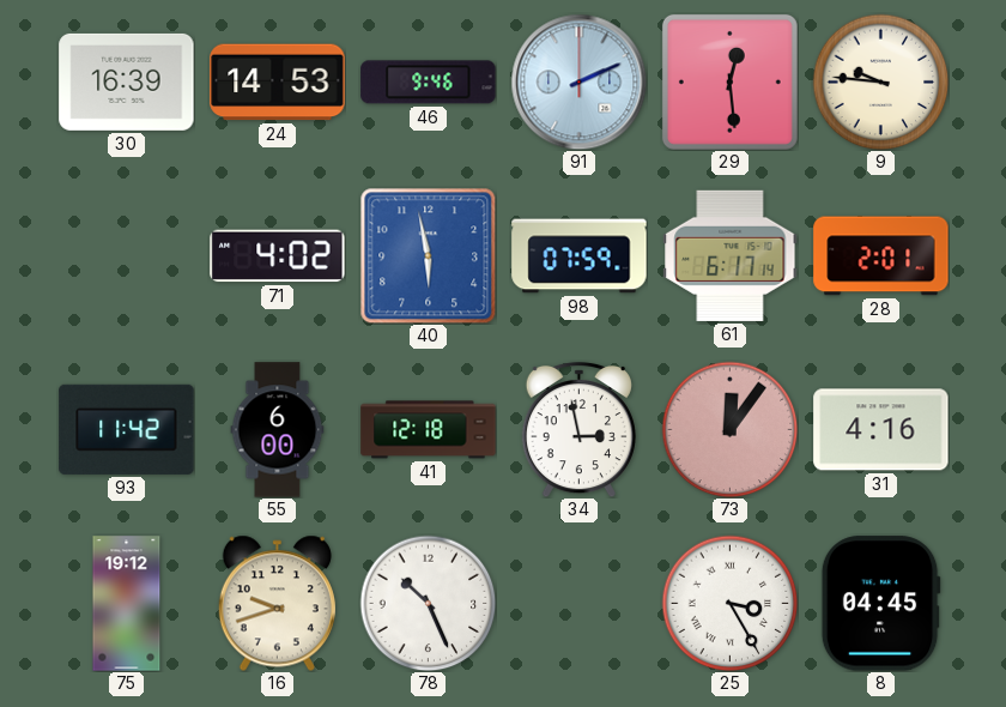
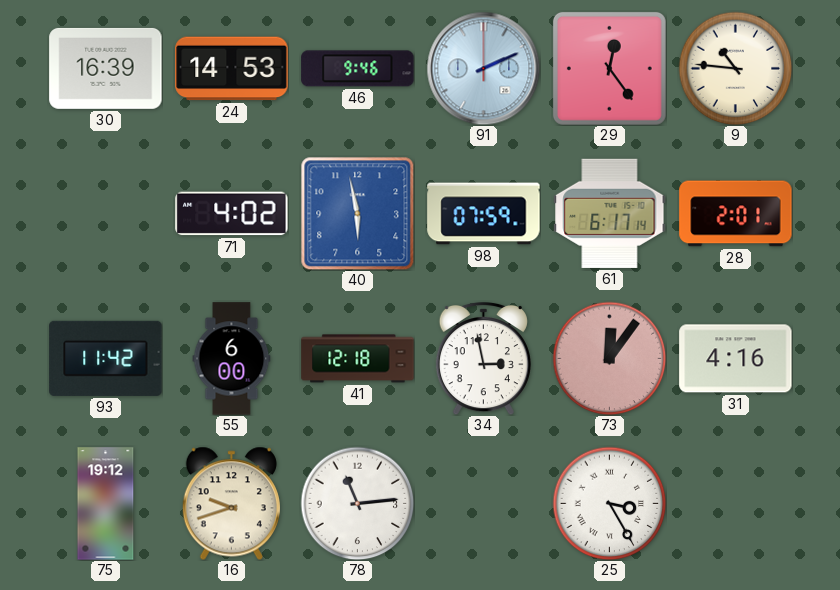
29: 12:29 -> 12:24
9: 9:46 -> 10:46
78: 10:26 -> 11:14
8: 04:45 -> none
